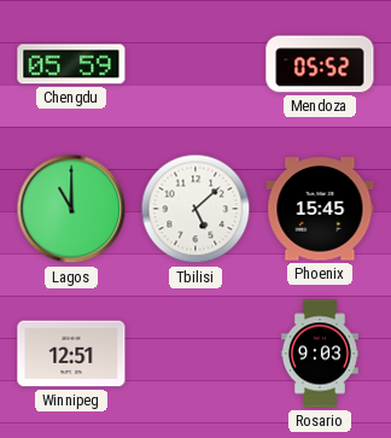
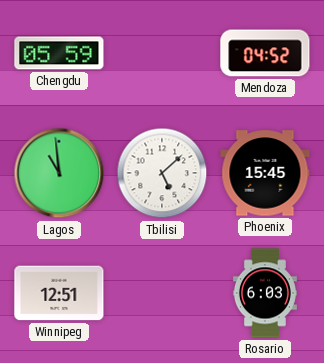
Mendoza: 05:52 -> 04:52
Lagos: 11:00 -> 10:59
Rosario: 9:03 -> 6:03
